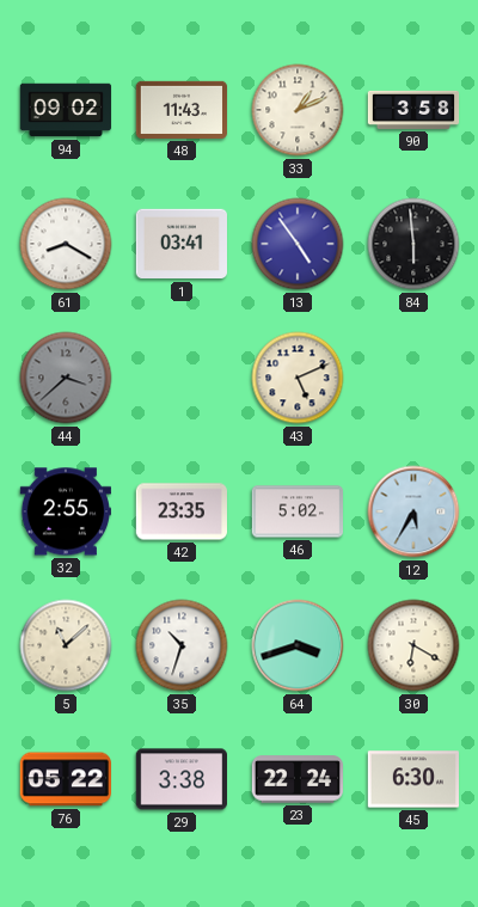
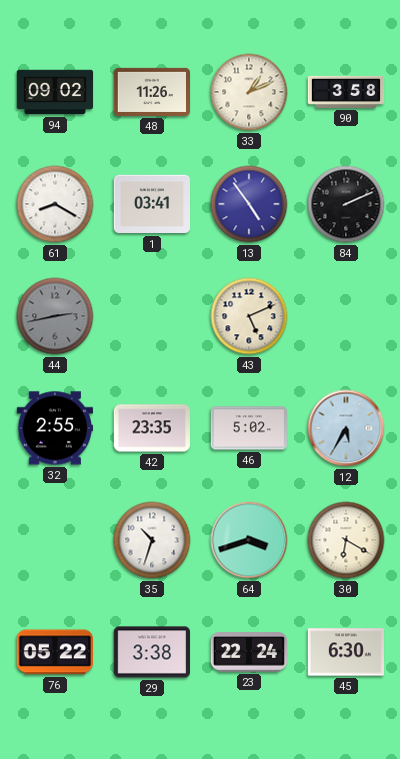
48: 11:43 -> 11:26
84: 5:59 -> 2:11
44: 3:38 -> 2:43
5: 11:08 -> none
